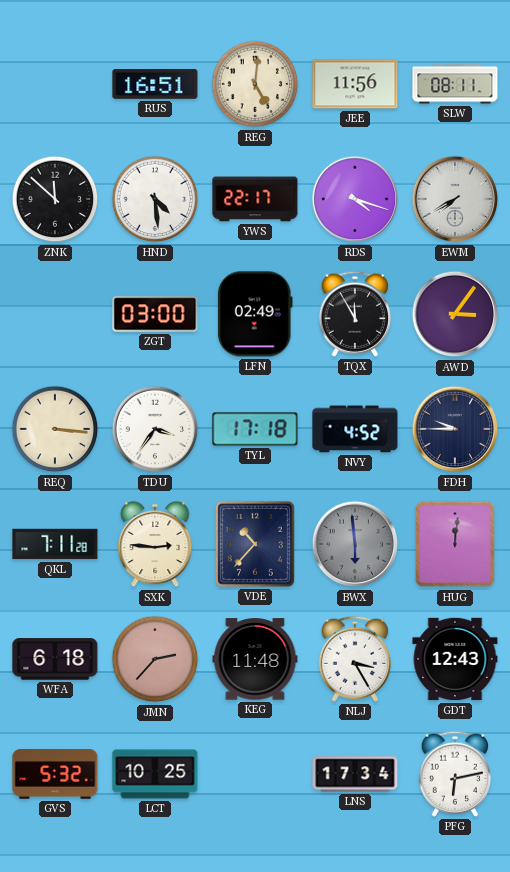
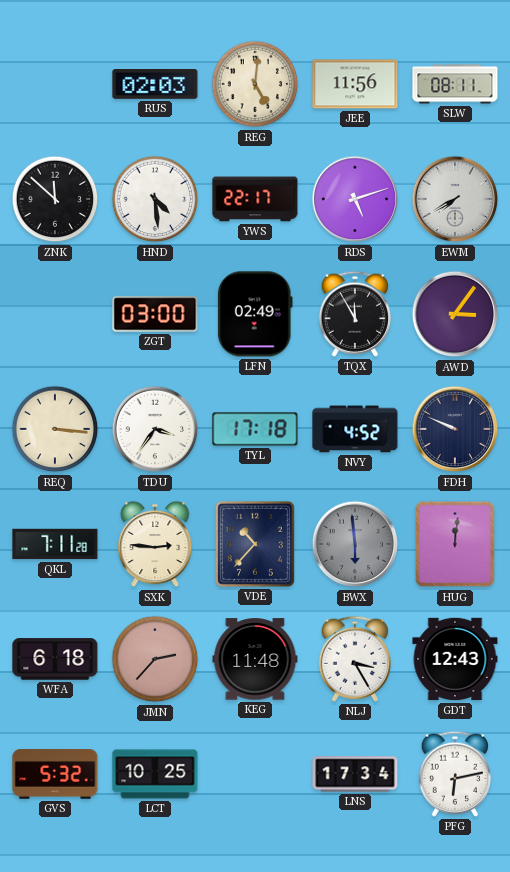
RUS: 16:51 -> 02:03
RDS: 4:18 -> 5:12
FDH: 9:45 -> 9:49
